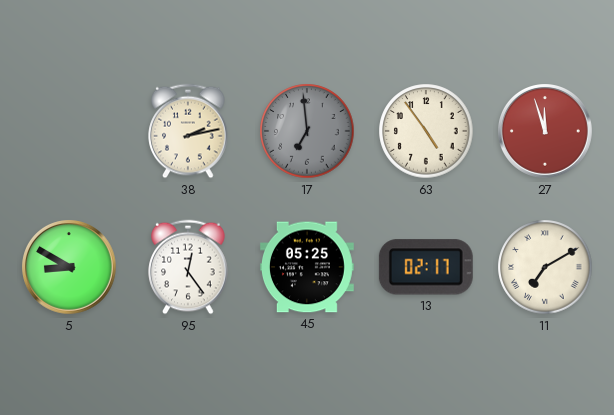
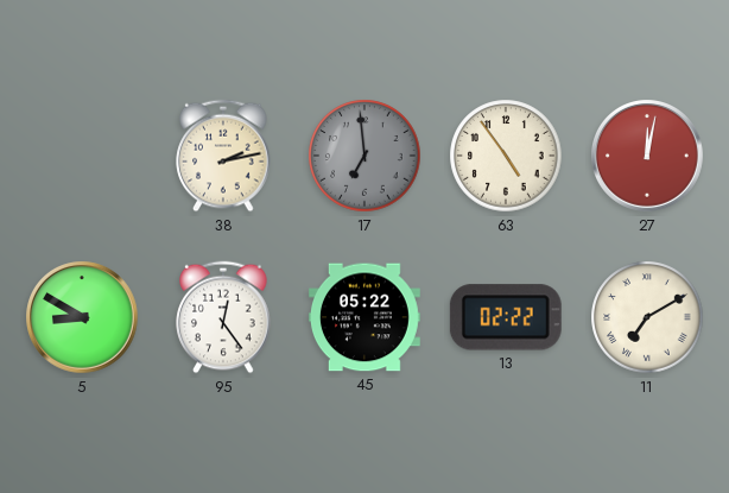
27: 11:57 -> 12:02
45: 05:25 -> 05:22
13: 02:17 -> 02:22
